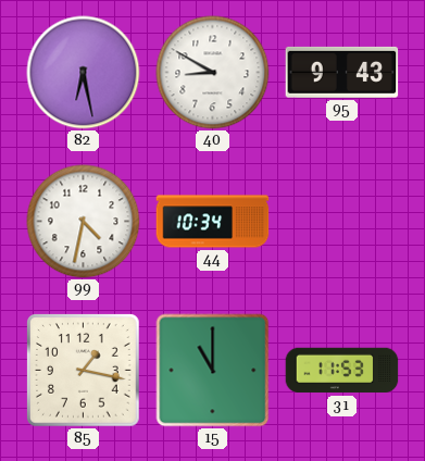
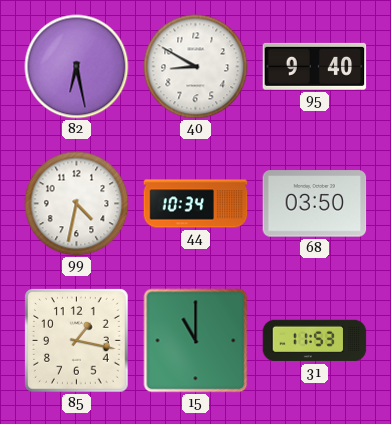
95: 9:43 -> 9:40
68: none -> 03:50
